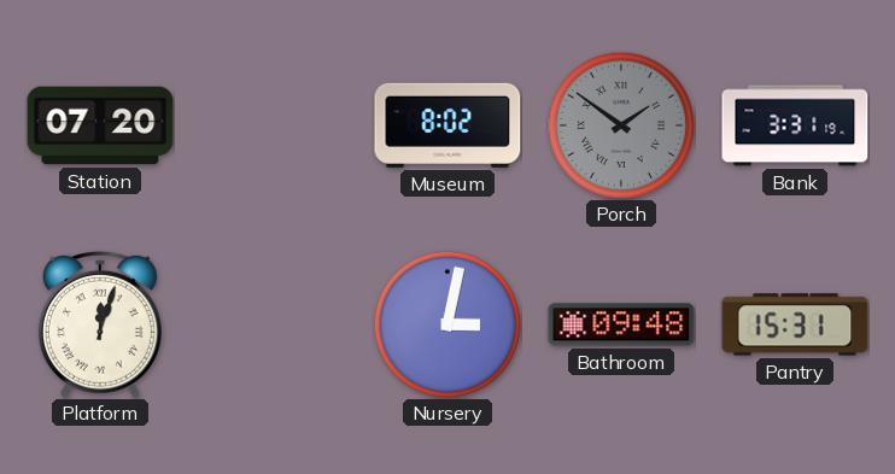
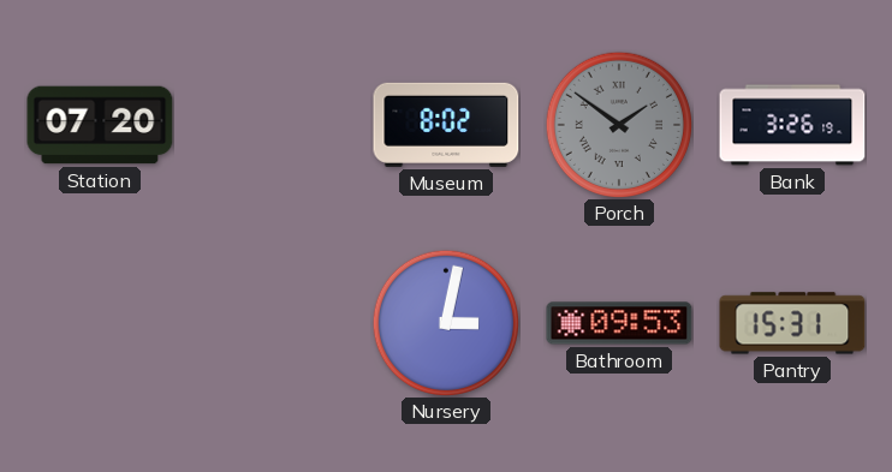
Bank: 3:31 -> 3:26
Platform: 12:03 -> none
Bathroom: 09:48 -> 09:53
